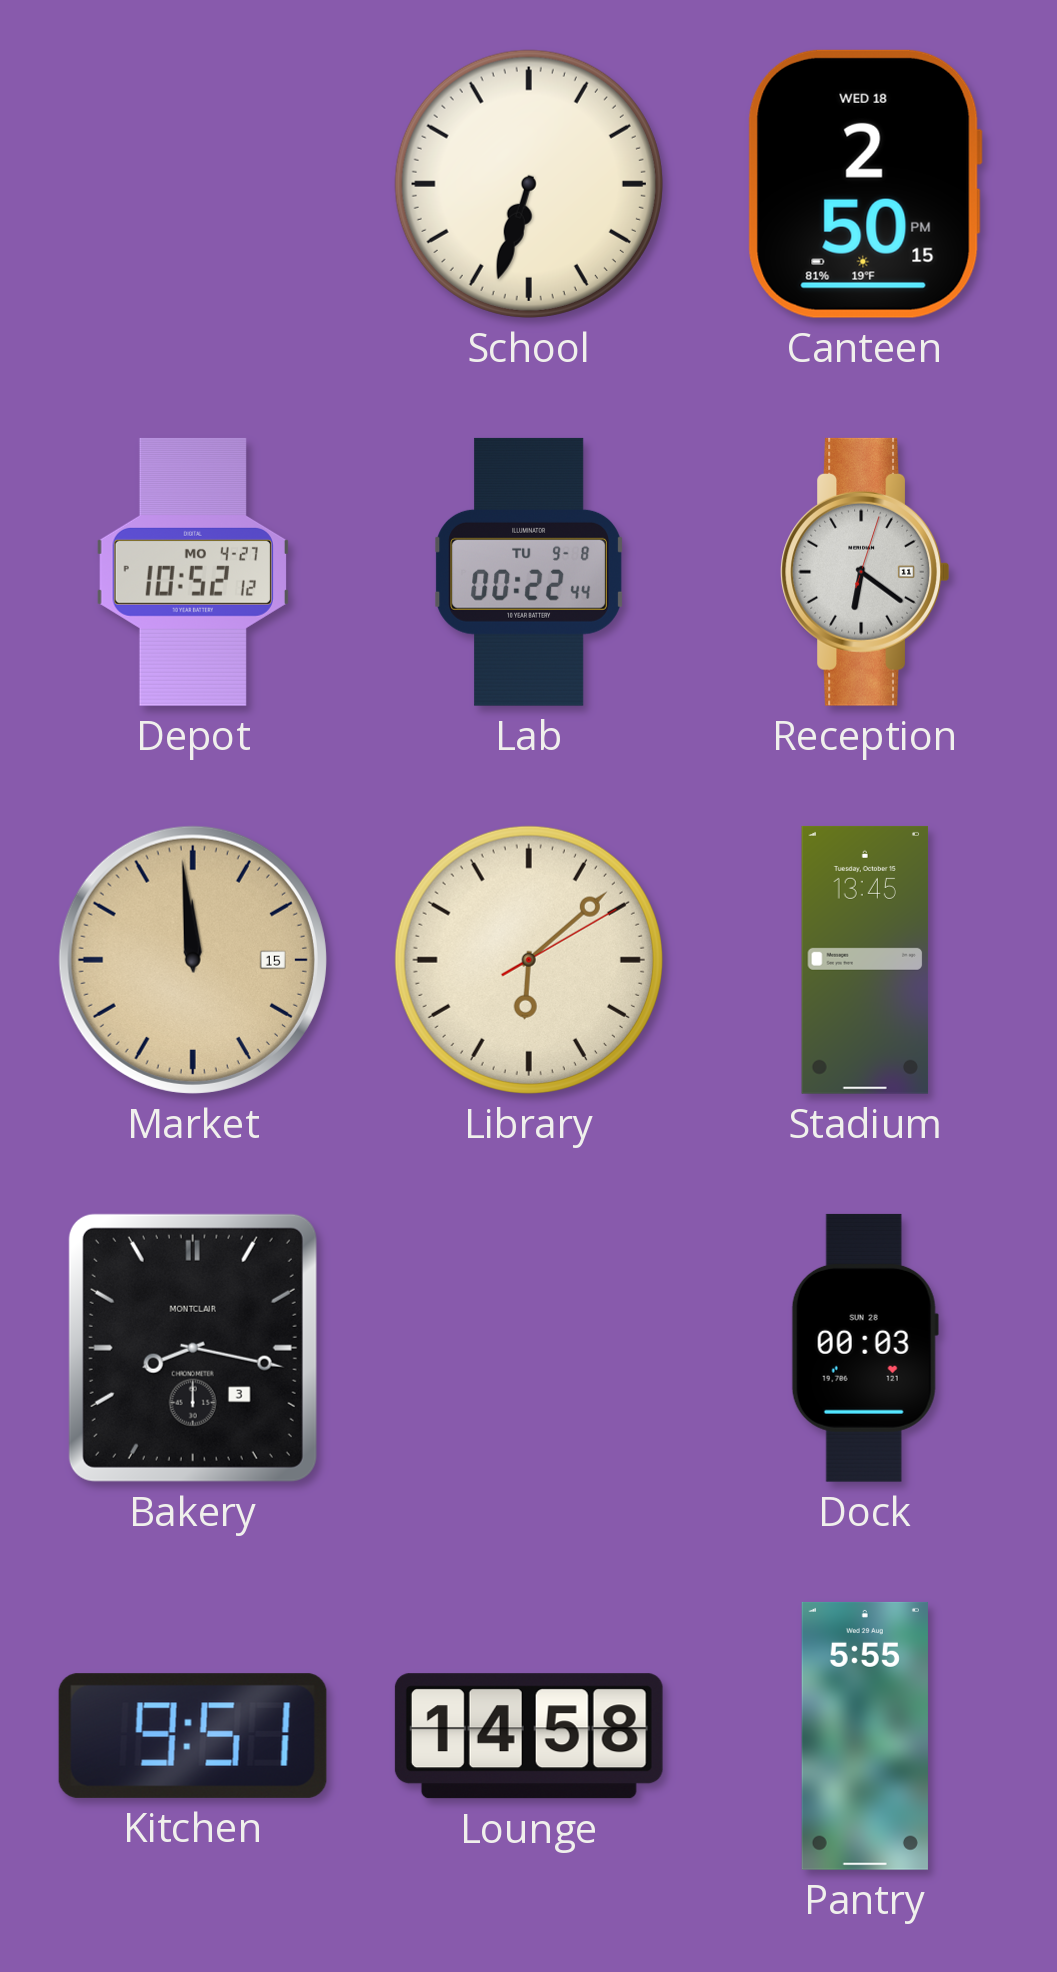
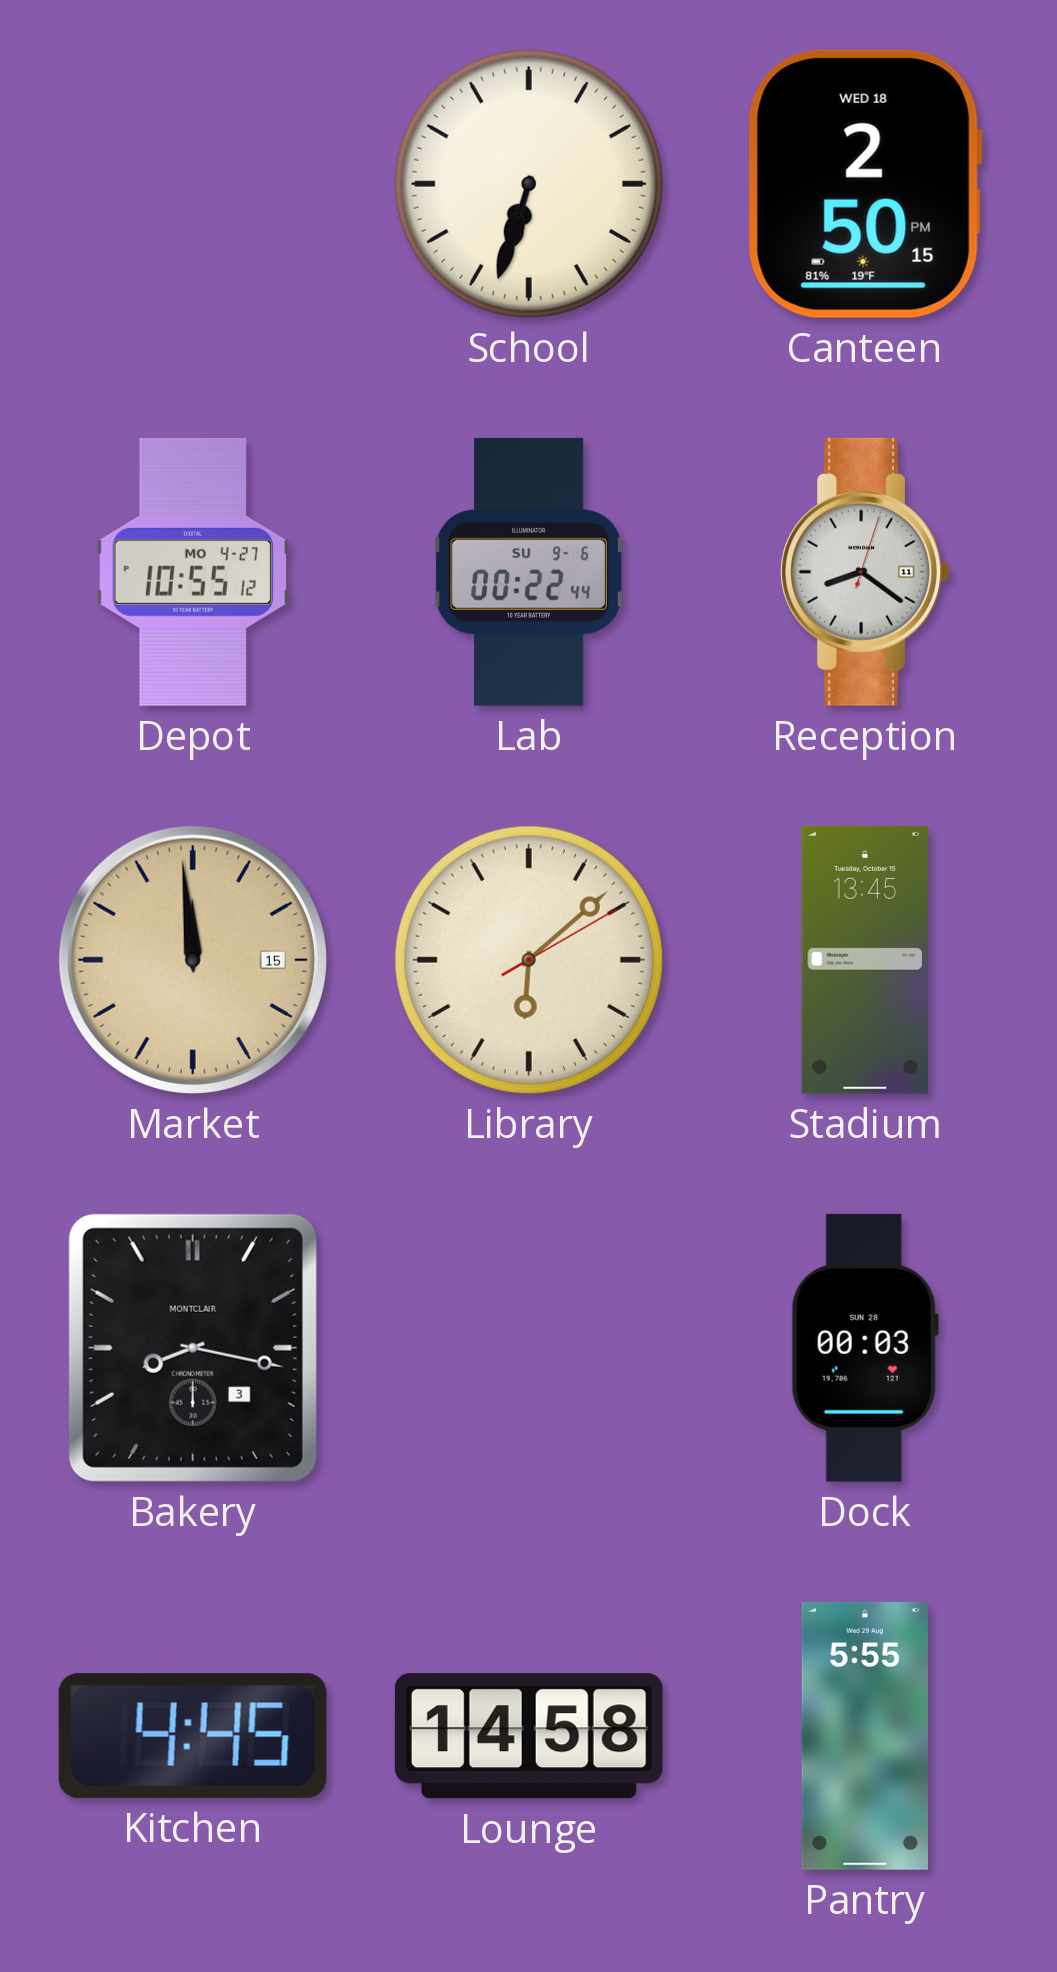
Depot: 10:52 -> 10:55
Lab date: TU 9-8 -> SU 9-6
Reception: 6:21 -> 8:21
Kitchen: 9:51 -> 4:45
